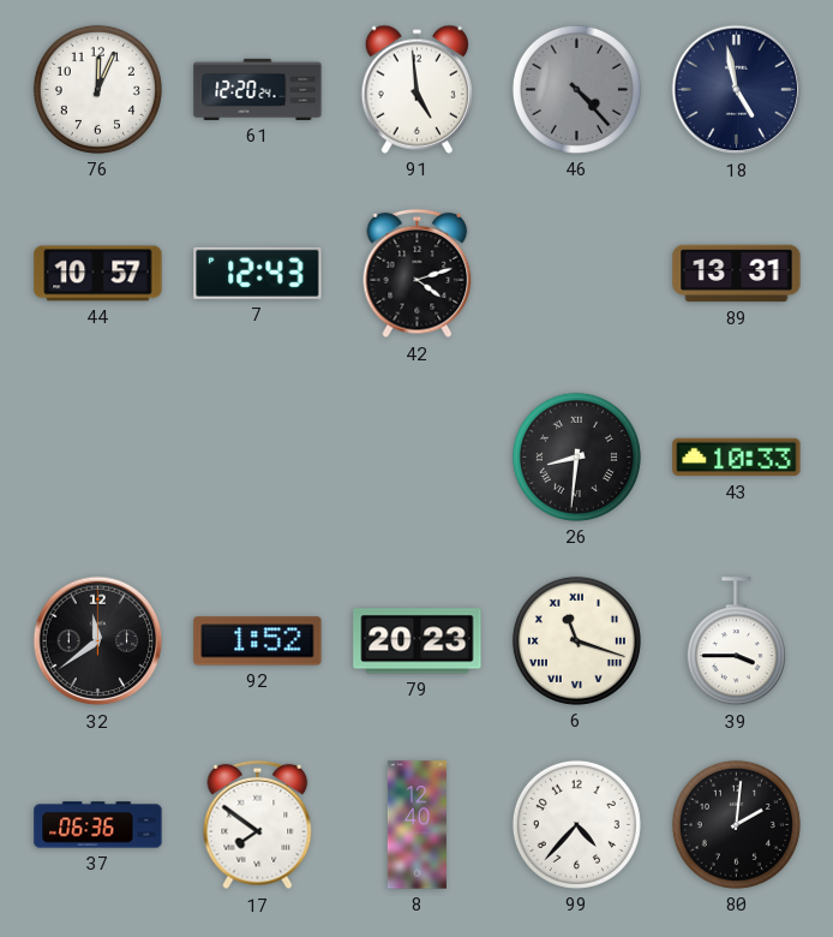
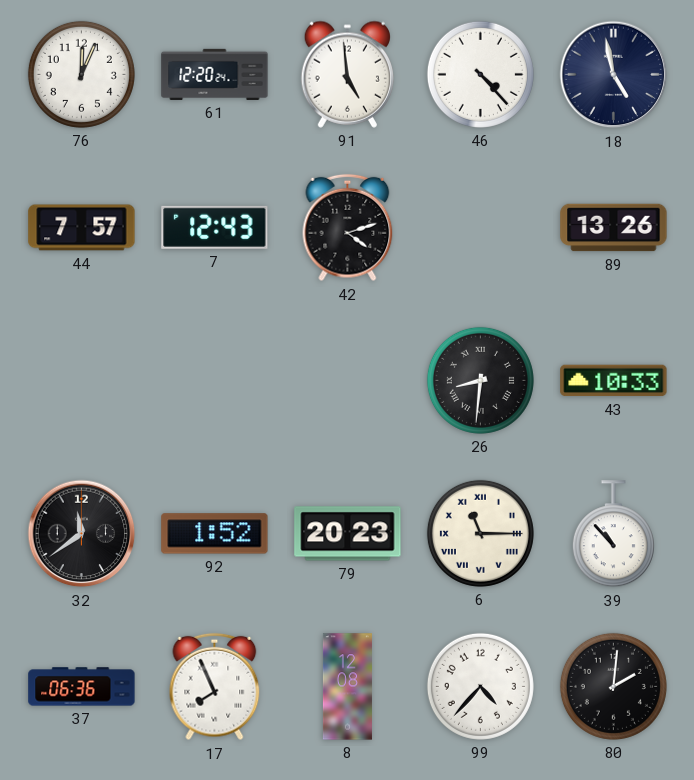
46 dial: grey -> white
44: 10:57 -> 7:57
89: 13:31 -> 13:26
6: 11:18 -> 11:15
39: 3:45 -> 10:53
17: 7:51 -> 7:56
8: 12:40 -> 12:08
